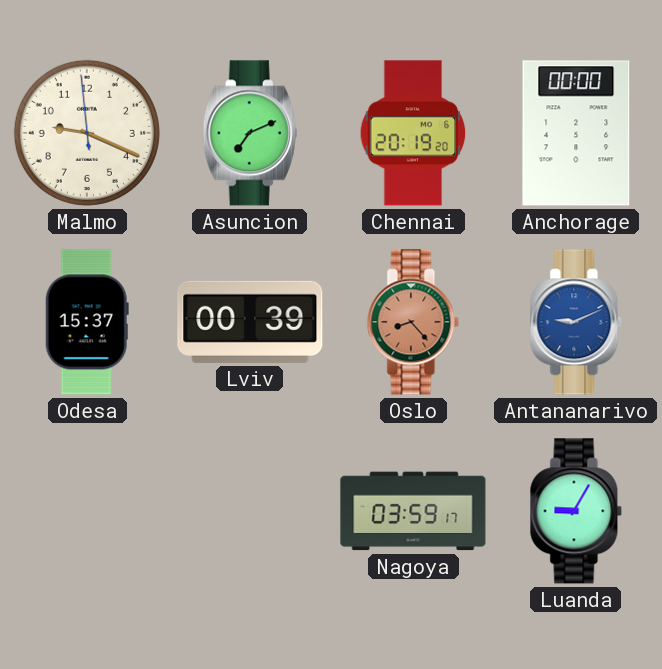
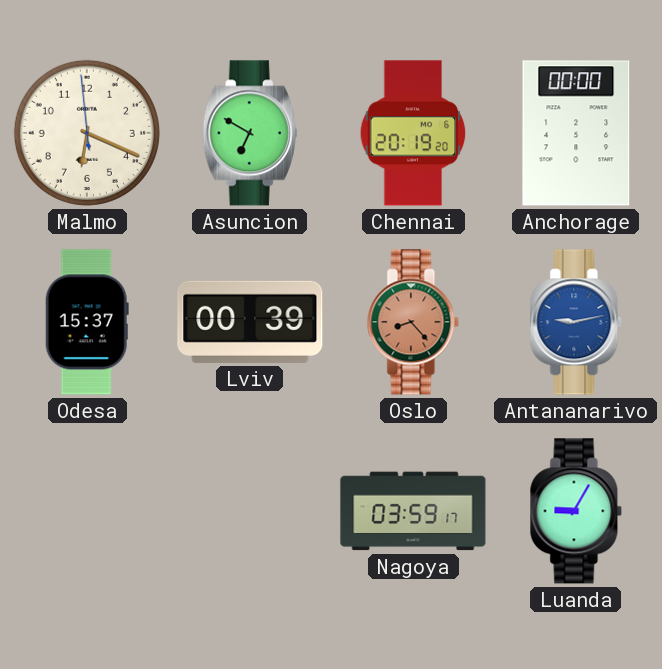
Malmo: 9:18 -> 6:18
Asuncion: 7:11 -> 6:50
Antananarivo: 9:11 -> 9:13
